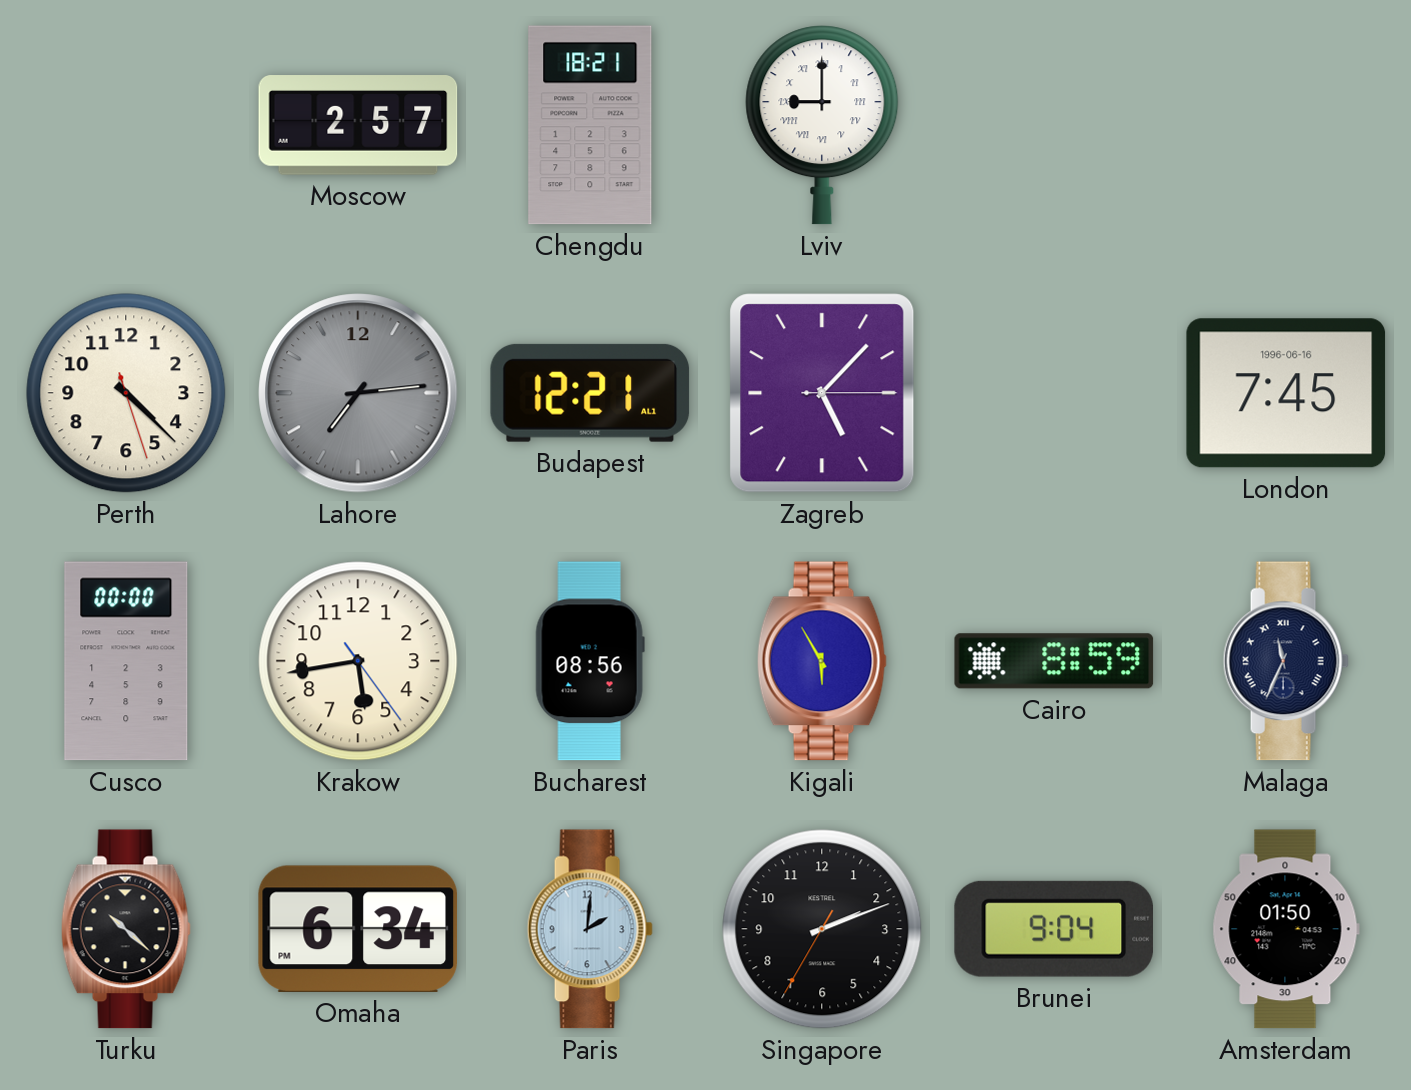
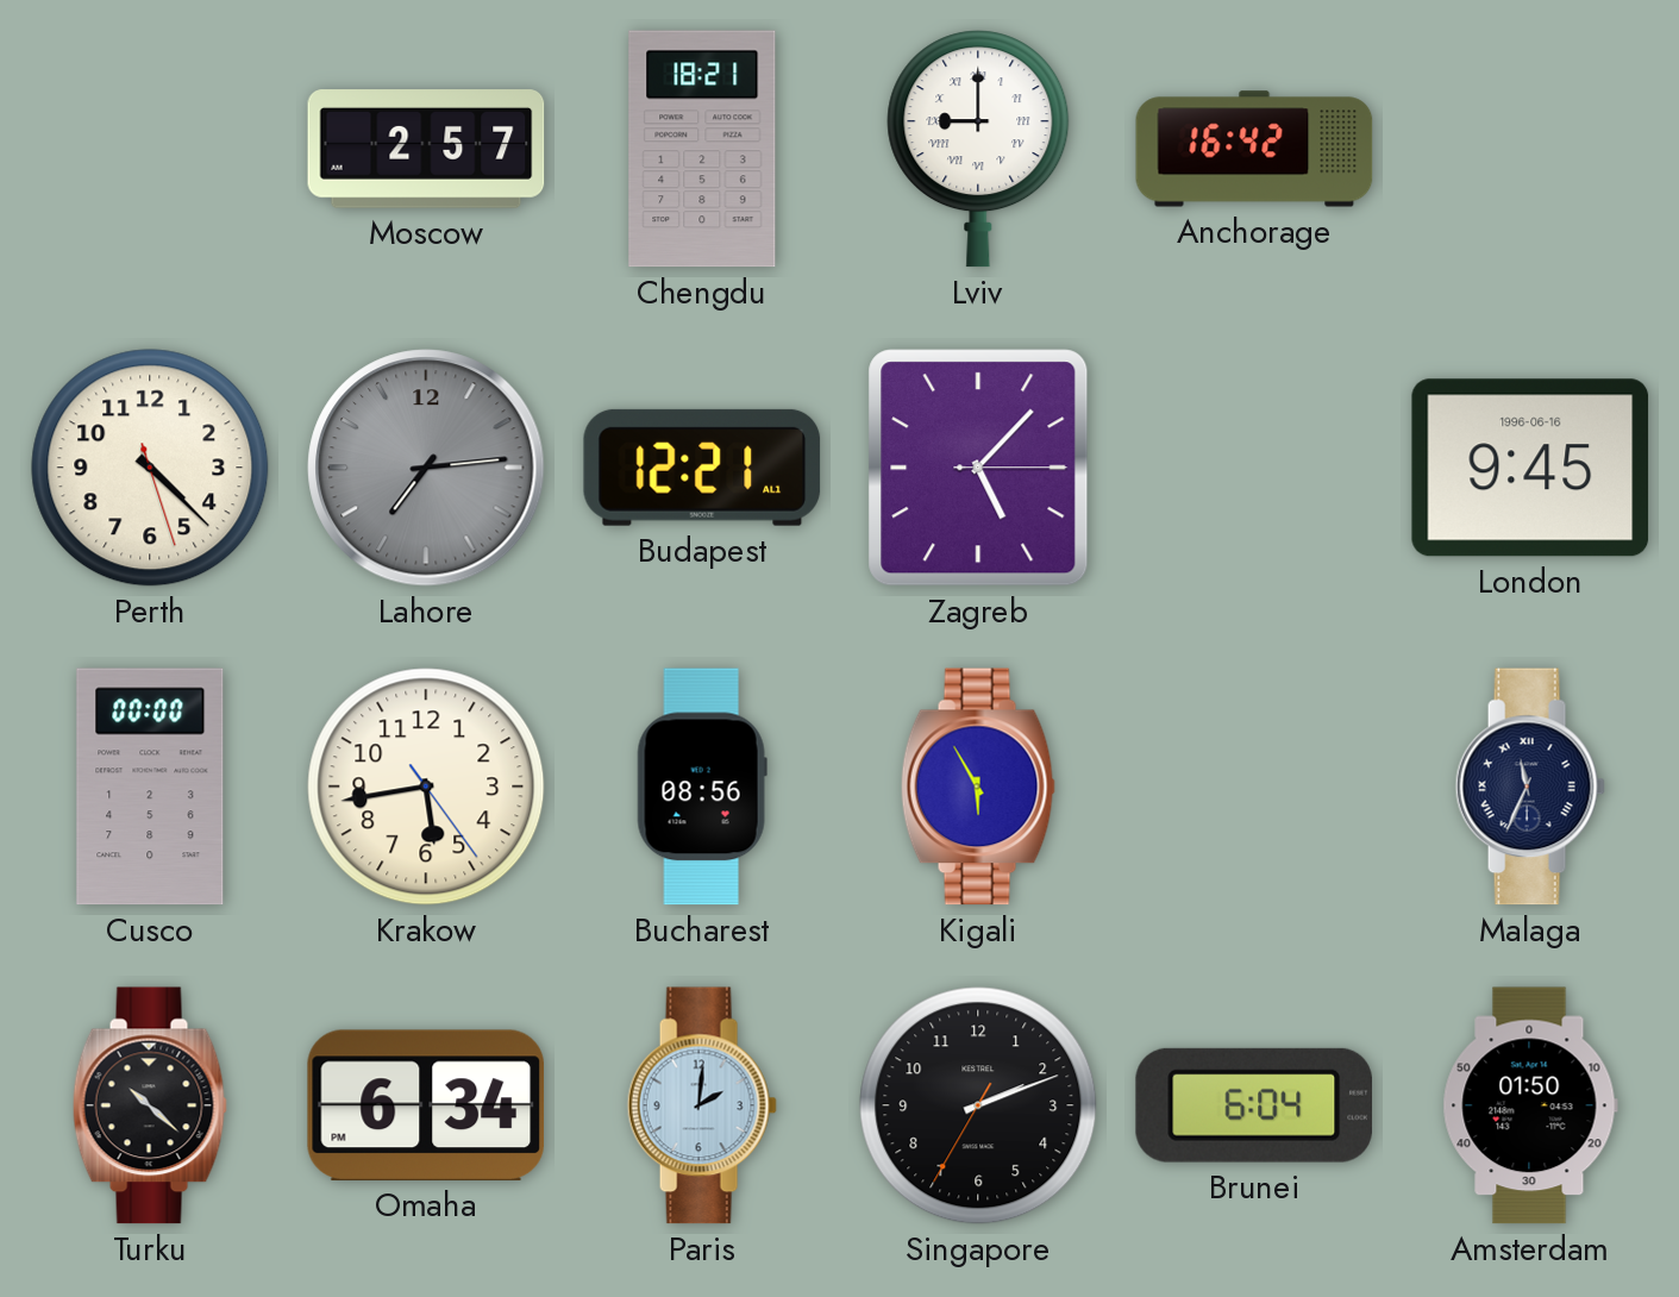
Anchorage: none -> 16:42
London: 7:45 -> 9:45
Cairo: 8:59 -> none
Brunei: 9:04 -> 6:04
